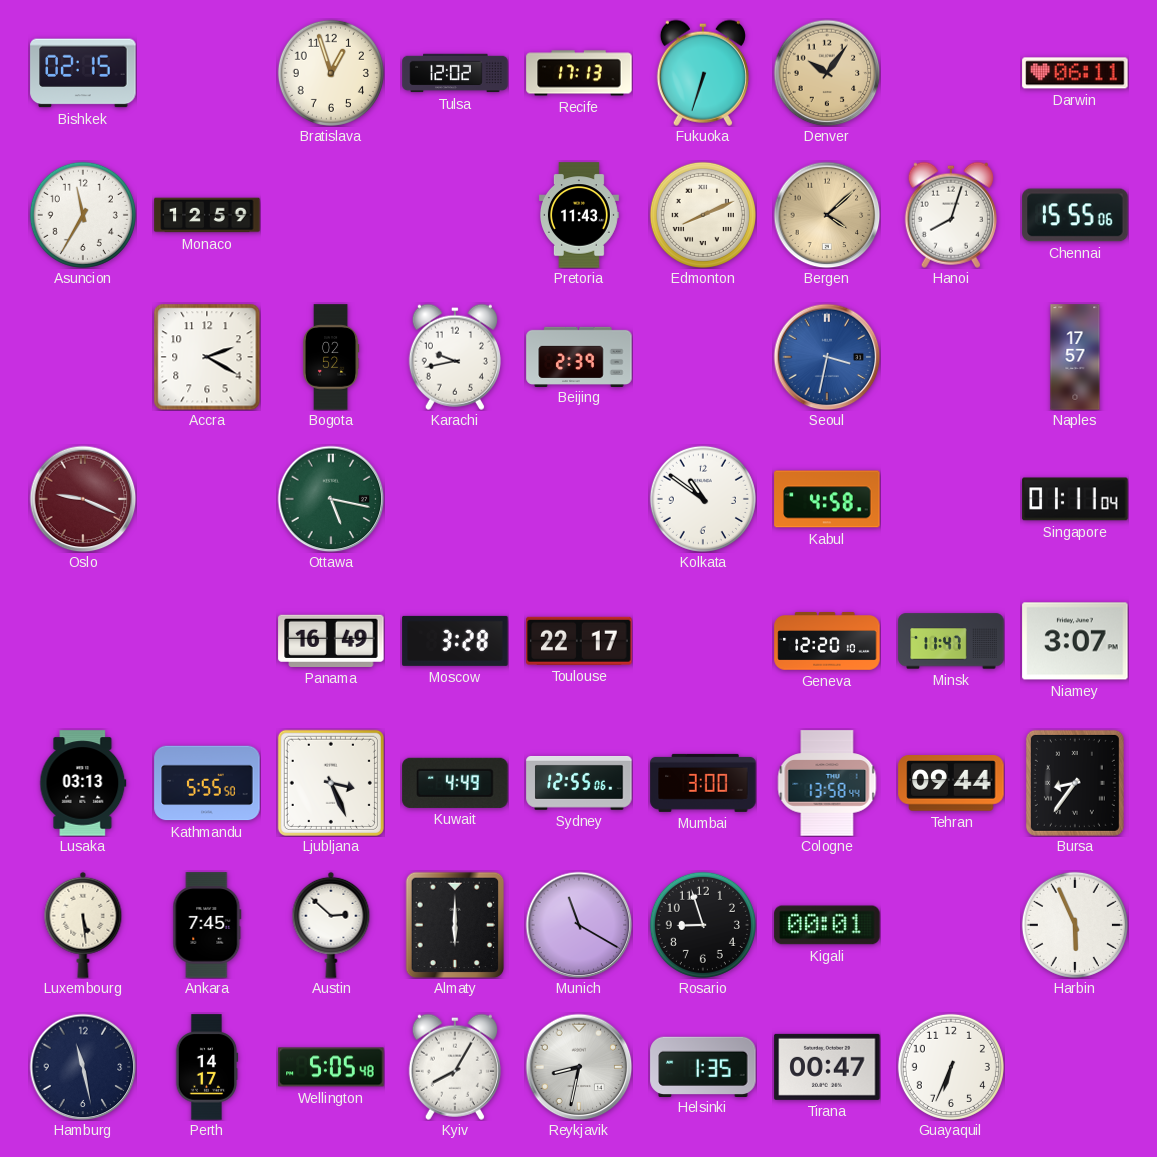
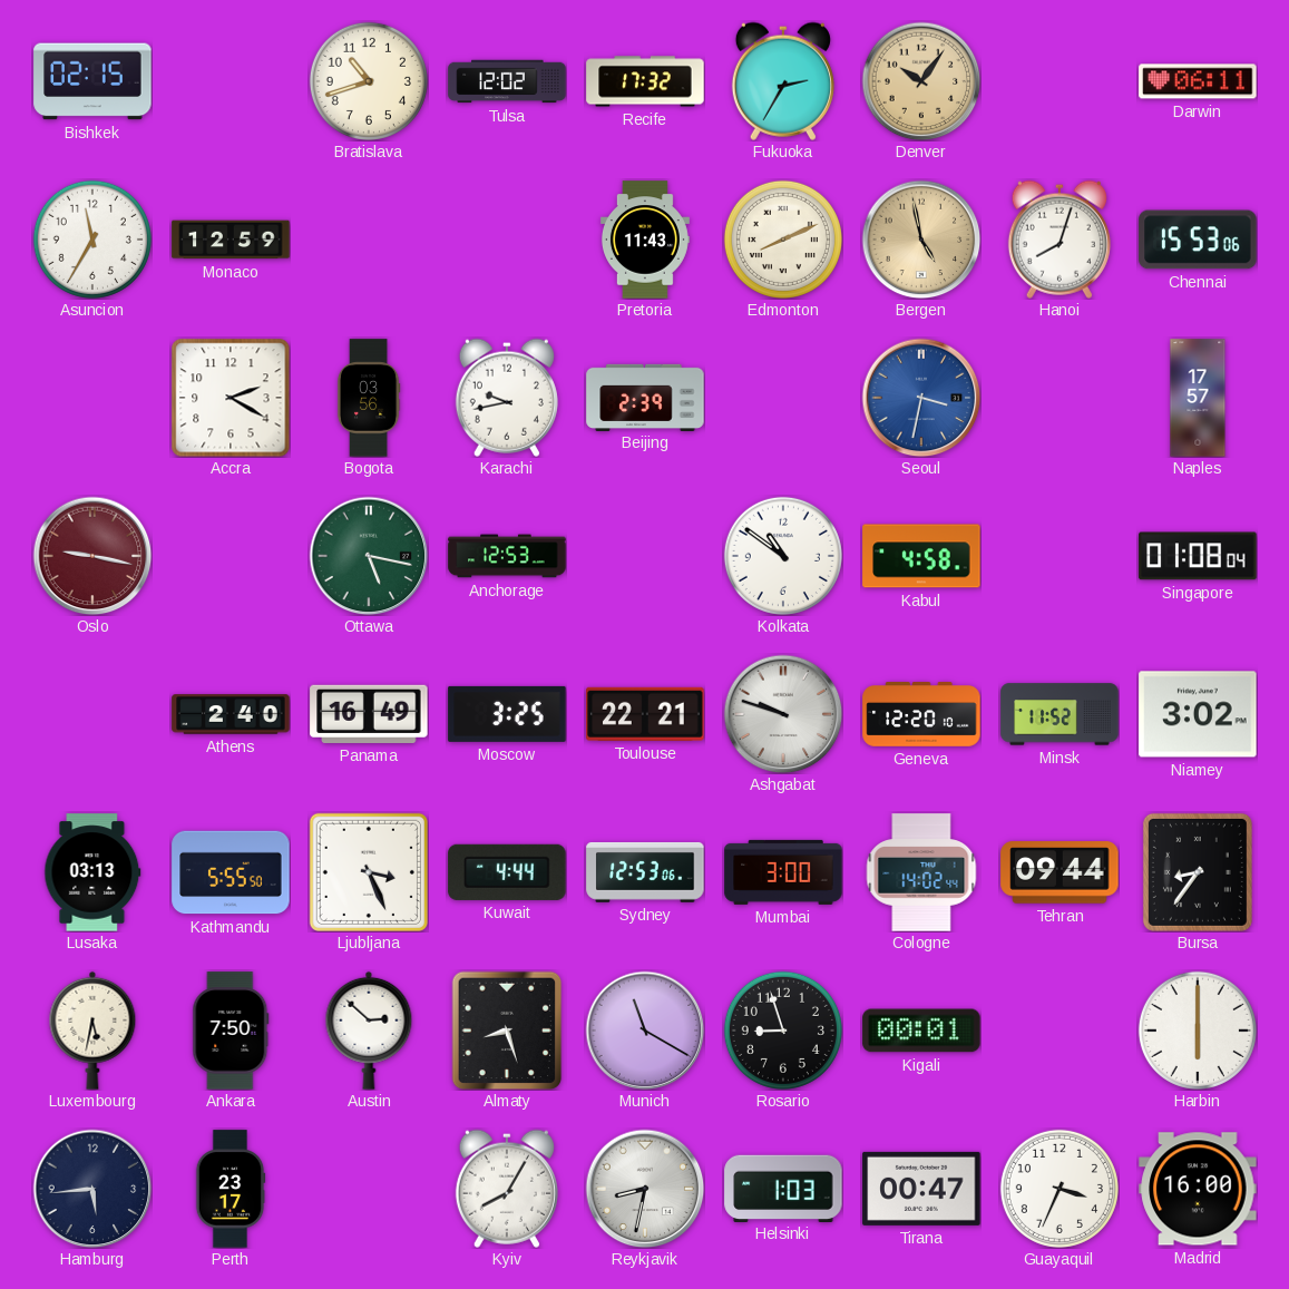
Bratislava: 12:57 -> 10:42
Recife: 17:13 -> 17:32
Fukuoka: 6:33 -> 2:35
Bergen: 4:08 -> 4:58
Chennai: 15:55 -> 15:53
Bogota: 02:52 -> 03:56
Oslo: 9:19 -> 9:17
Anchorage: none -> 12:53
Singapore: 01:11 -> 01:08
Athens: none -> 2:40
Moscow: 3:28 -> 3:25
Toulouse: 22:17 -> 22:21
Ashgabat: none -> 9:48
Minsk: 11:47 -> 11:52
Niamey: 3:07 -> 3:02
Kuwait: 4:49 -> 4:44
Sydney: 12:55 -> 12:53
Cologne: 13:58 -> 14:02
Luxembourg: 5:29 -> 5:32
Ankara: 7:45 -> 7:50
Almaty: 6:00 -> 8:27
Harbin: 5:56 -> 6:00
Hamburg: 11:28 -> 5:44
Perth: 14:17 -> 23:17
Wellington: 5:05 -> none
Helsinki: 1:35 -> 1:03
Guayaquil: 6:34 -> 3:34
Madrid: none -> 16:00
